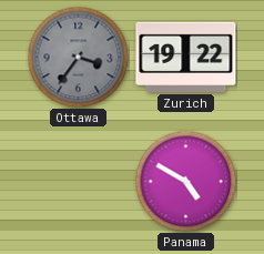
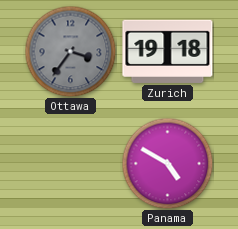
Zurich: 19:22 -> 19:18
